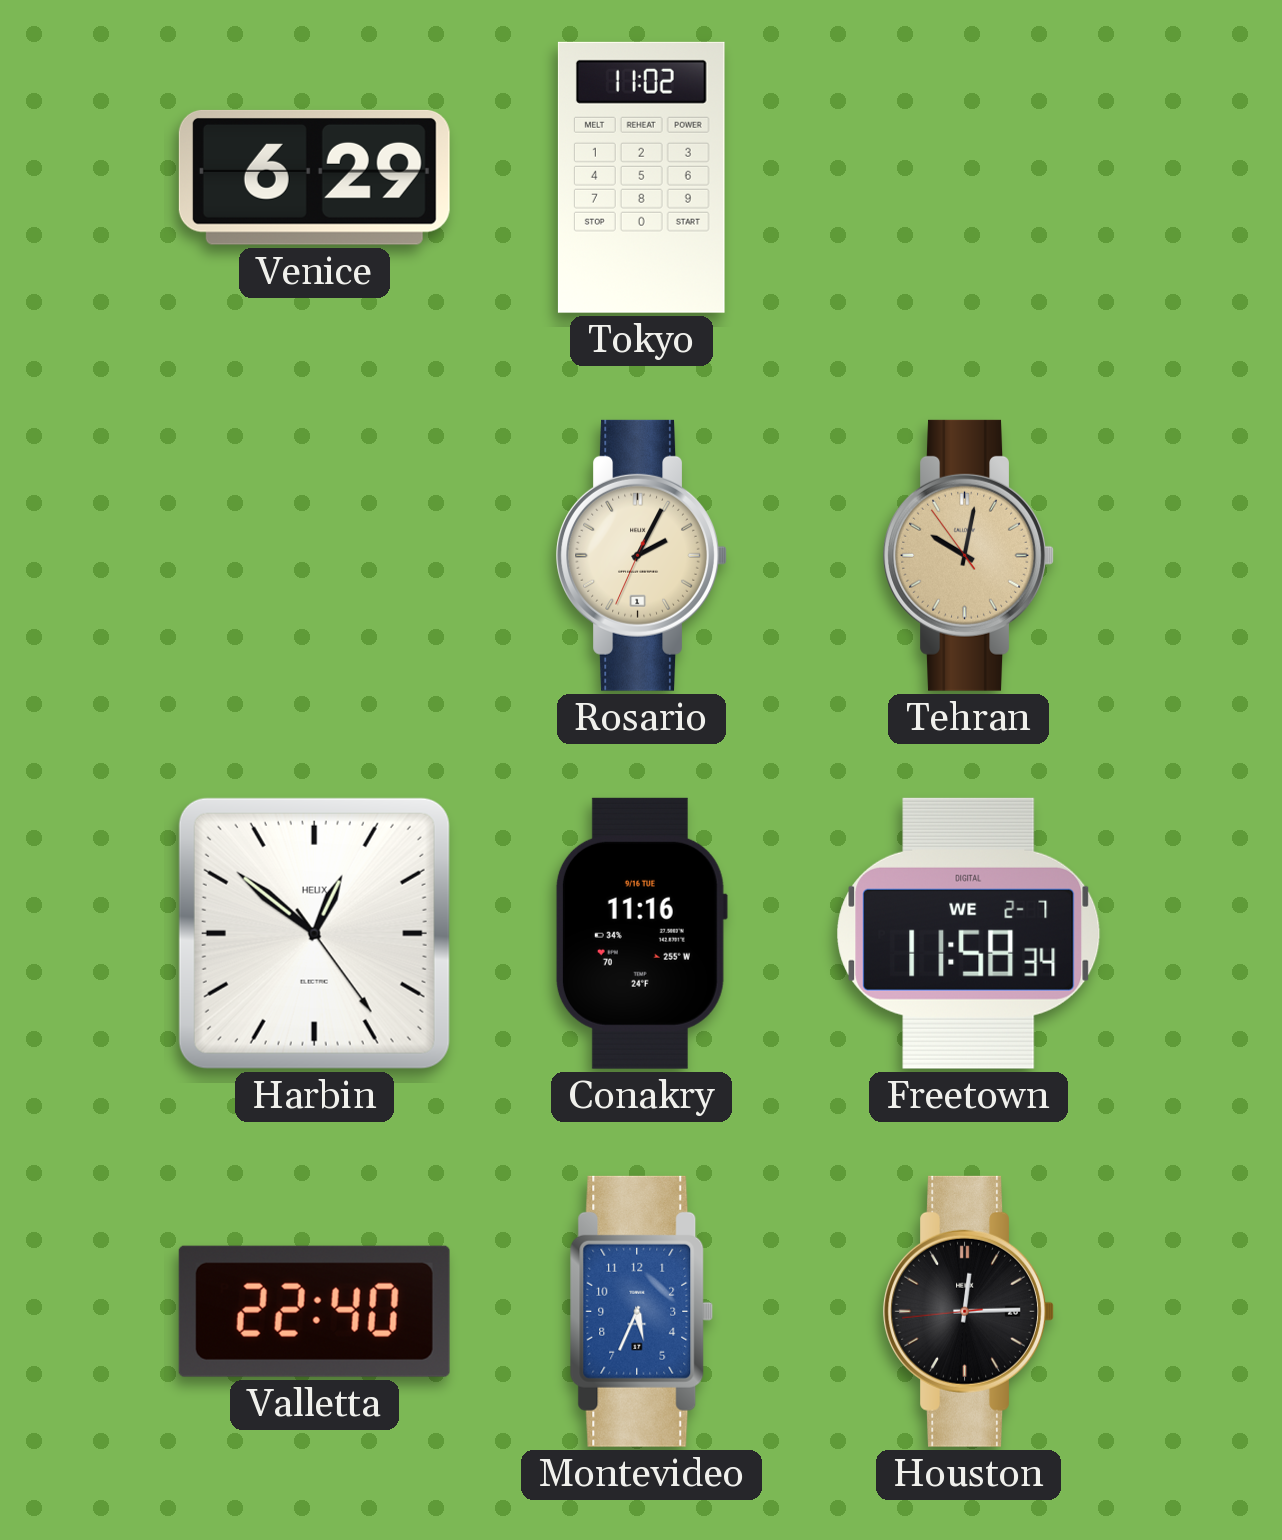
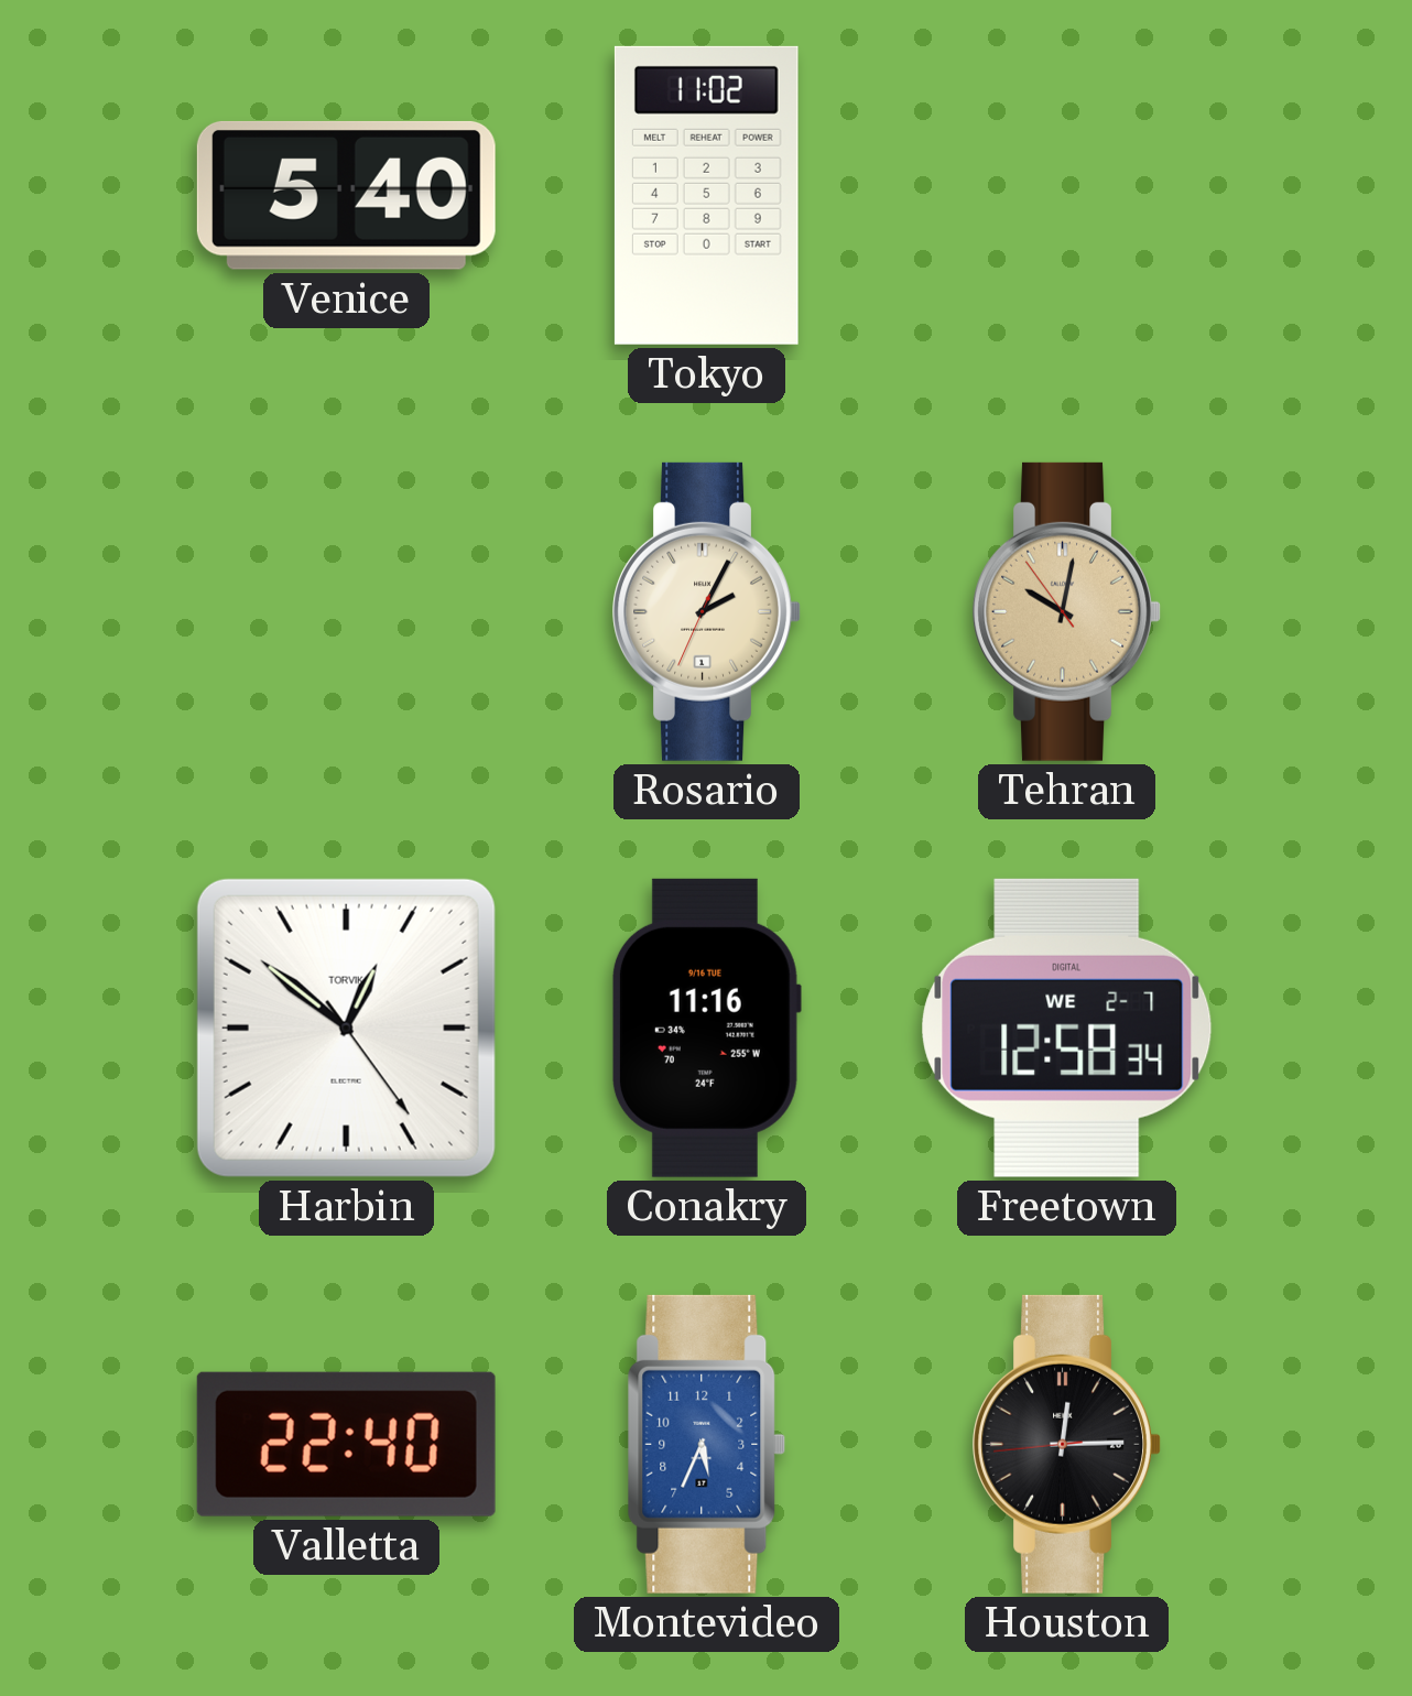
Venice: 6:29 -> 5:40
Harbin brand: HELIX -> TORVIK
Freetown: 11:58 -> 12:58
